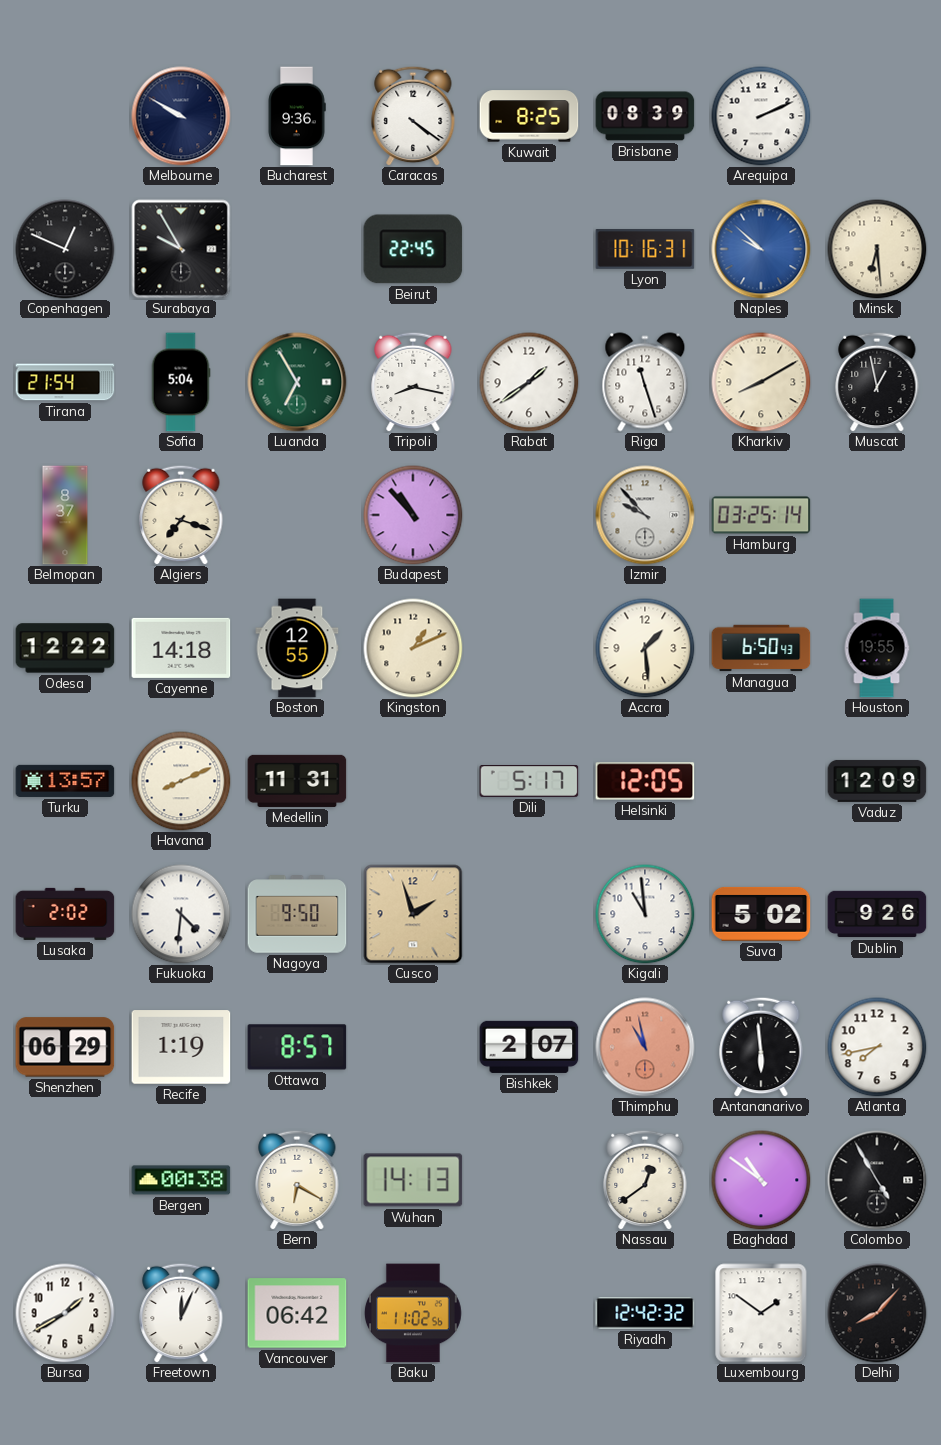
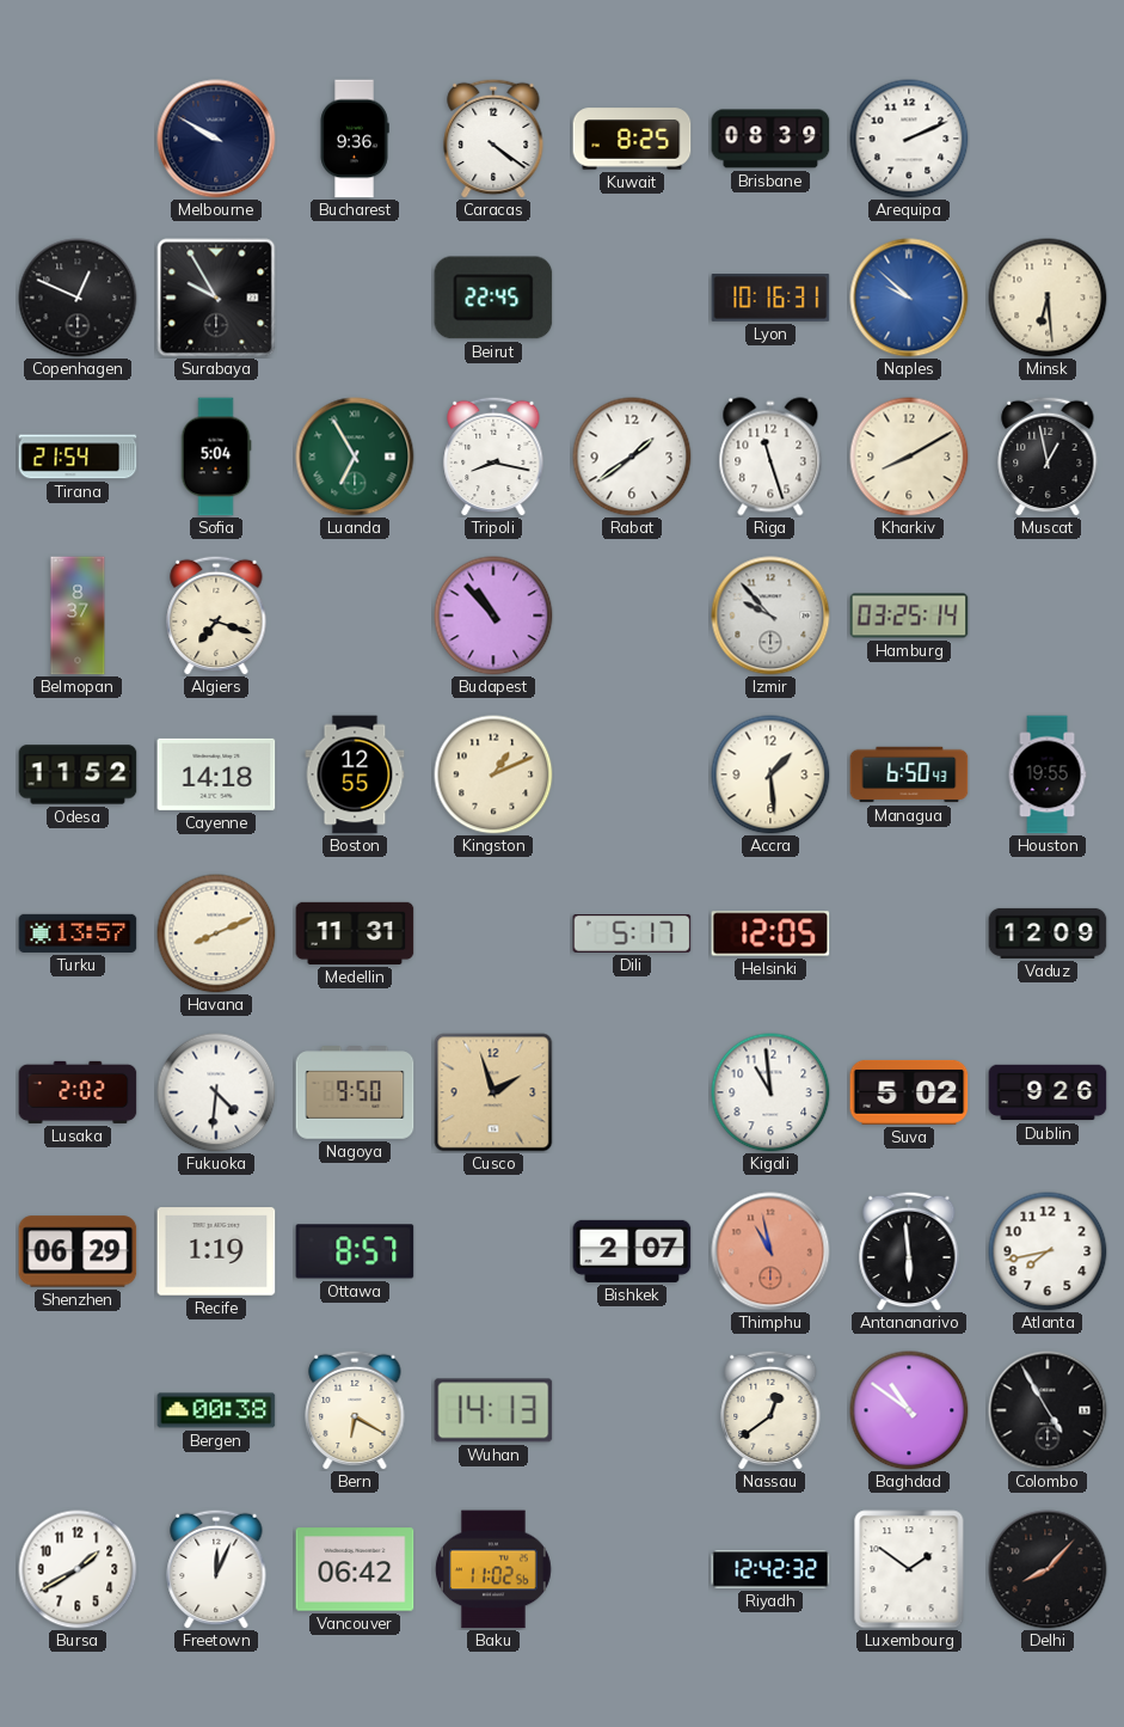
Odesa: 12:22 -> 11:52
